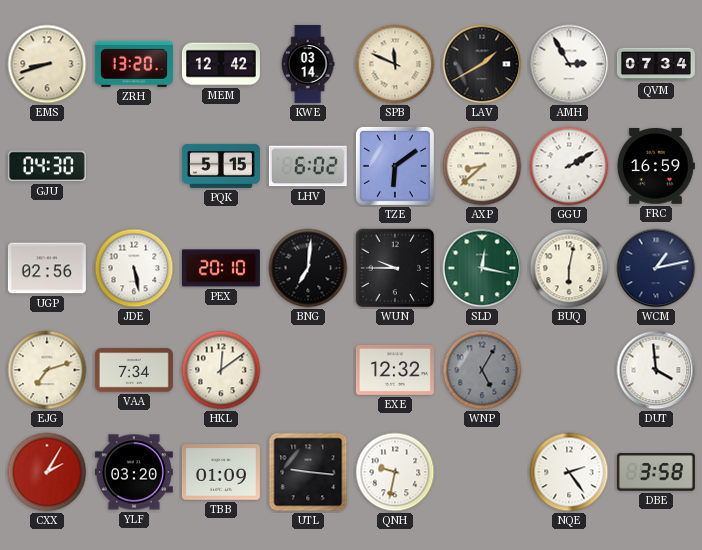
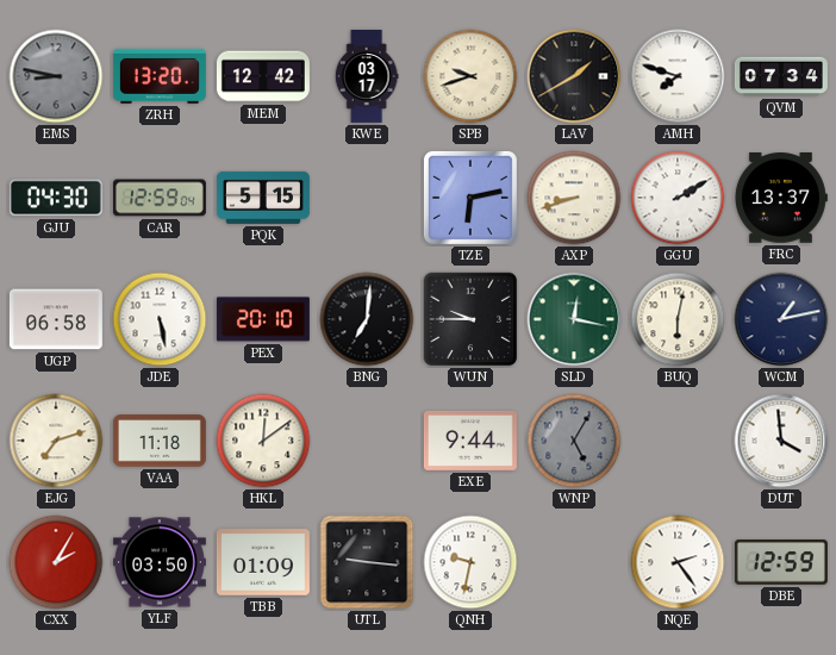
EMS: 8:42 -> 8:47
EMS dial: cream -> grey
KWE: 03:14 -> 03:17
SPB: 11:49 -> 9:42
AMH: 2:55 -> 7:48
CAR: none -> 12:59
LHV: 6:02 -> none
TZE: 6:09 -> 6:13
AXP: 8:38 -> 8:42
FRC: 16:59 -> 13:37
UGP: 02:56 -> 06:58
VAA: 7:34 -> 11:18
EXE: 12:32 -> 9:44
YLF: 03:20 -> 03:50
DBE: 3:58 -> 12:59
